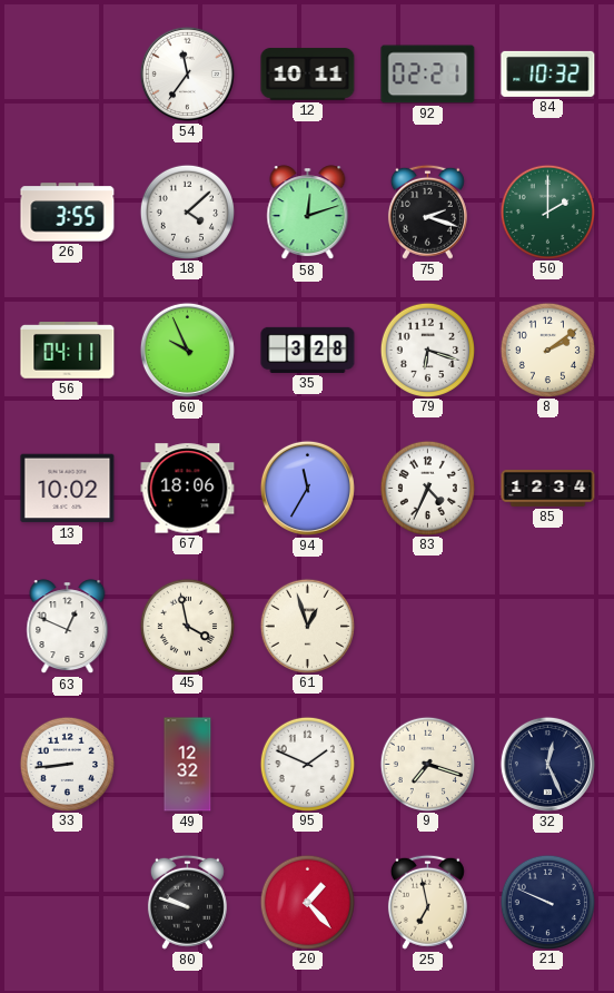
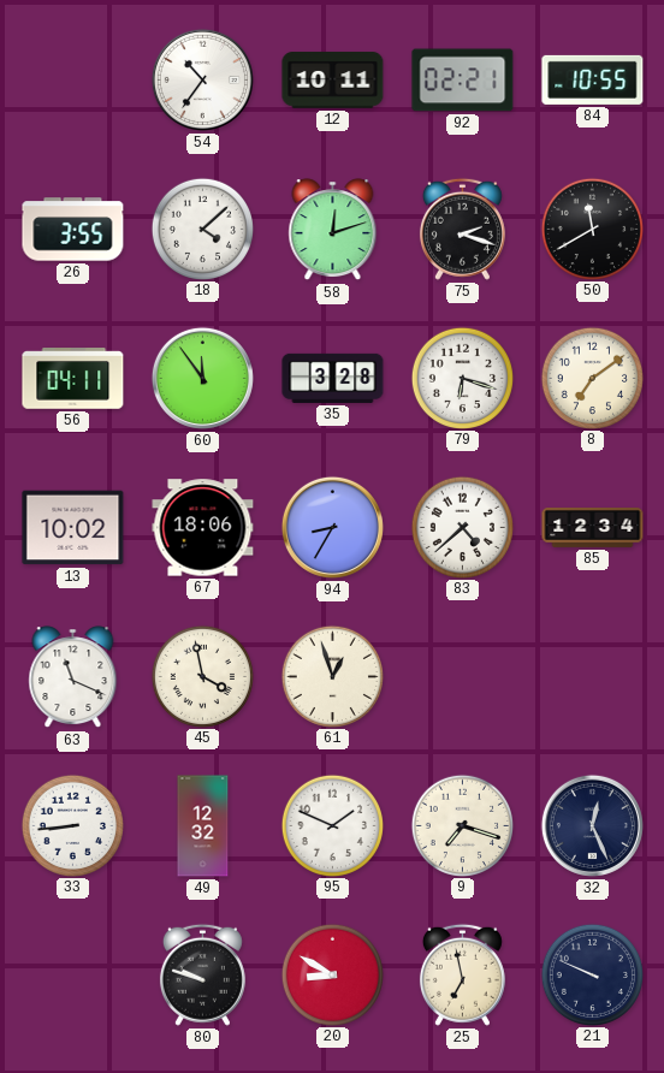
54: 11:36 -> 10:36
84: 10:32 -> 10:55
50: 2:00 -> 11:40
50 dial: green -> black
60: 9:56 -> 11:54
8: 2:09 -> 7:09
94: 11:35 -> 8:35
83: 4:34 -> 4:38
63: 12:49 -> 11:19
20: 1:23 -> 8:50
